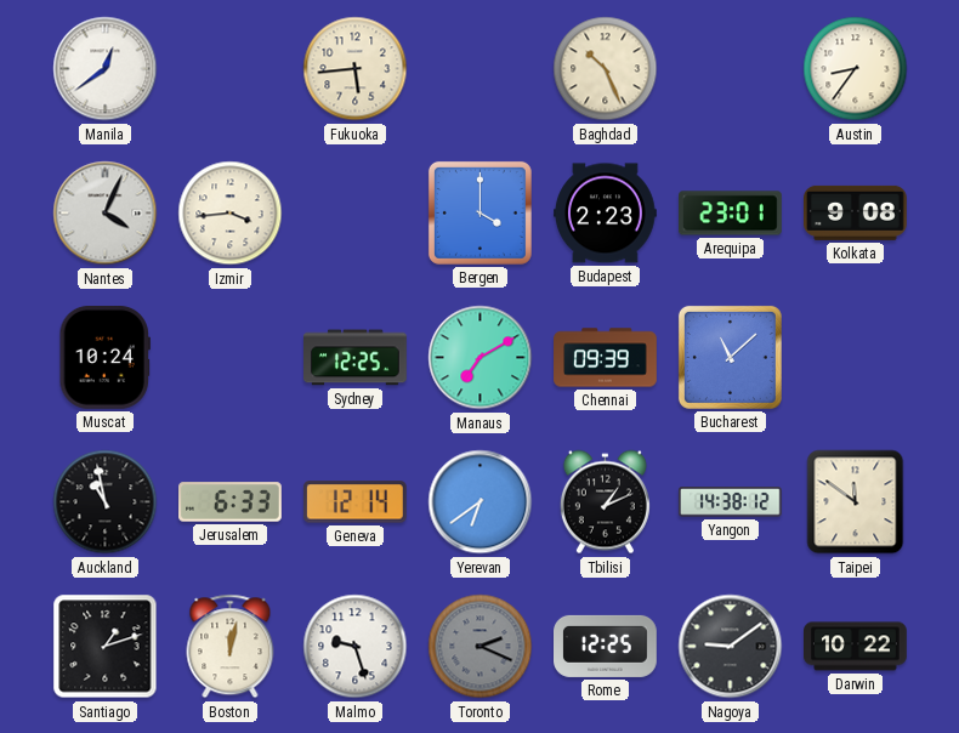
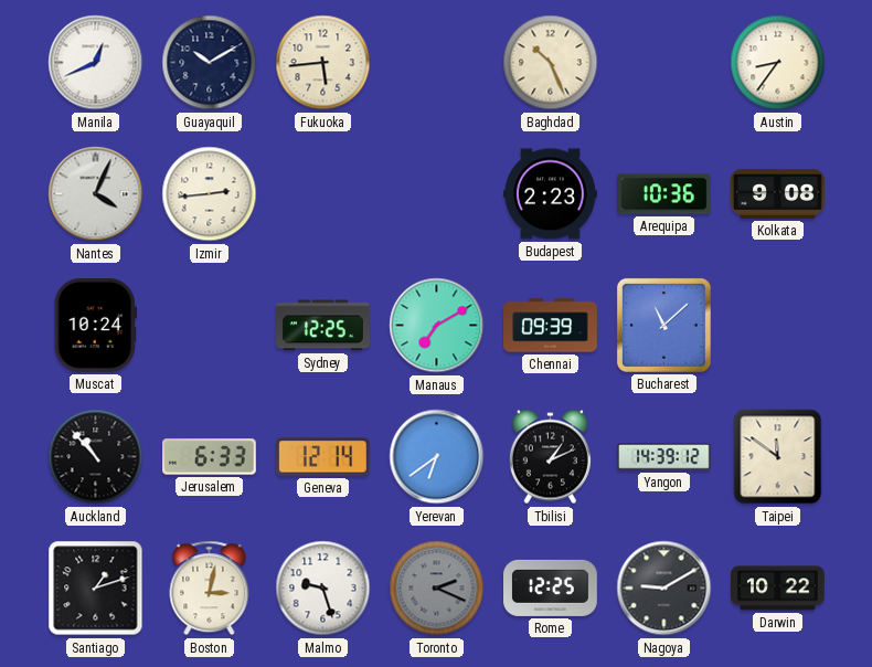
Manila: 12:39 -> 12:41
Guayaquil: none -> 10:10
Izmir: 3:44 -> 2:44
Bergen: 4:00 -> none
Arequipa: 23:01 -> 10:36
Auckland: 10:58 -> 10:53
Yangon: 14:38 -> 14:39
Boston: 12:02 -> 3:02
Nagoya: 9:09 -> 9:10
